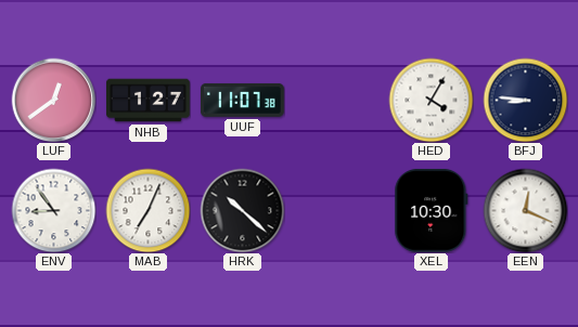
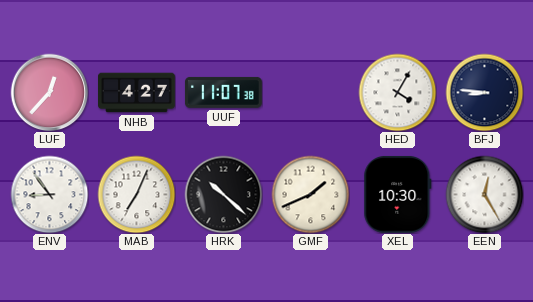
LUF: 12:39 -> 12:37
NHB: 1:27 -> 4:27
GMF: none -> 1:41
EEN: 12:19 -> 12:25
